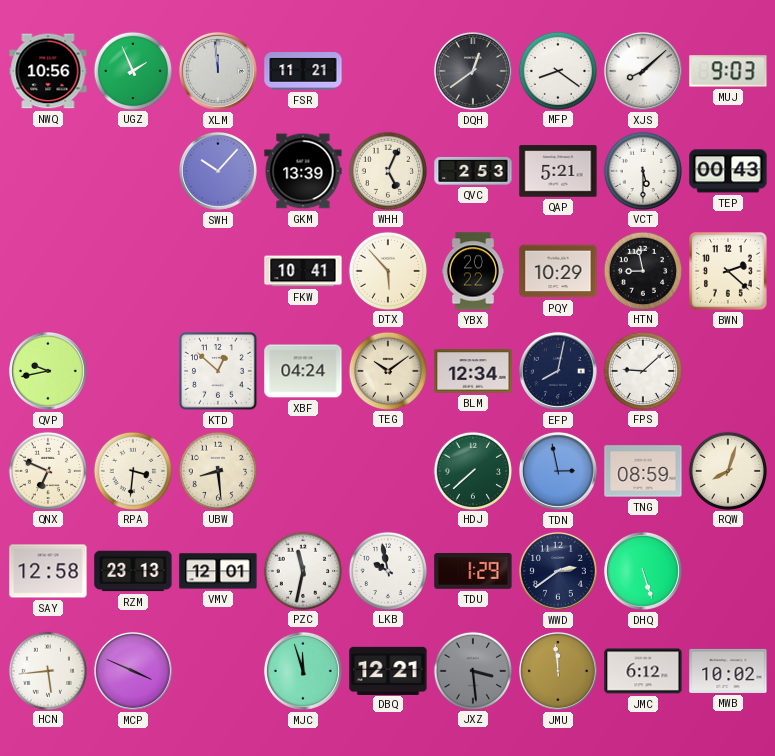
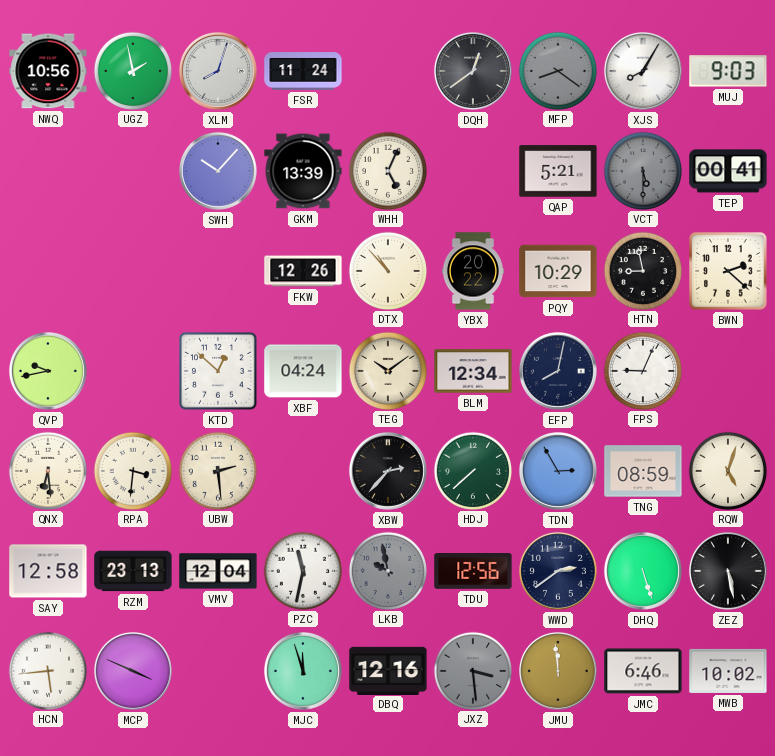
UGZ: 1:56 -> 1:58
XLM: 11:59 -> 8:03
FSR: 11:21 -> 11:24
MFP dial: white -> grey
XJS: 8:08 -> 8:05
QVC: 2:53 -> none
VCT dial: white -> grey
TEP: 00:43 -> 00:41
FKW: 10:41 -> 12:26
DTX: 5:53 -> 10:53
FPS: 9:08 -> 9:04
QNX: 6:49 -> 6:29
UBW: 8:29 -> 2:29
XBW: none -> 2:37
TDN: 2:58 -> 2:55
RQW: 8:03 -> 5:03
VMV: 12:01 -> 12:04
LKB dial: white -> grey
TDU: 1:29 -> 12:56
ZEZ: none -> 5:28
DBQ: 12:21 -> 12:16
JMC: 6:12 -> 6:46
